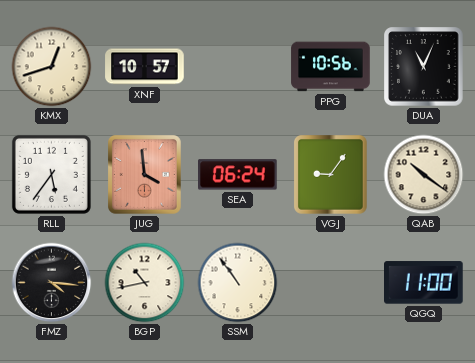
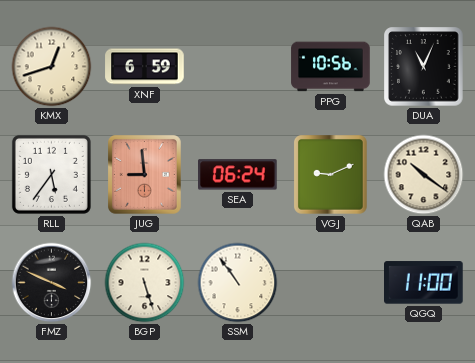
XNF: 10:57 -> 6:59
JUG: 3:59 -> 8:59
VGJ: 9:06 -> 9:11
FMZ: 4:16 -> 3:49
BGP: 10:43 -> 5:27
